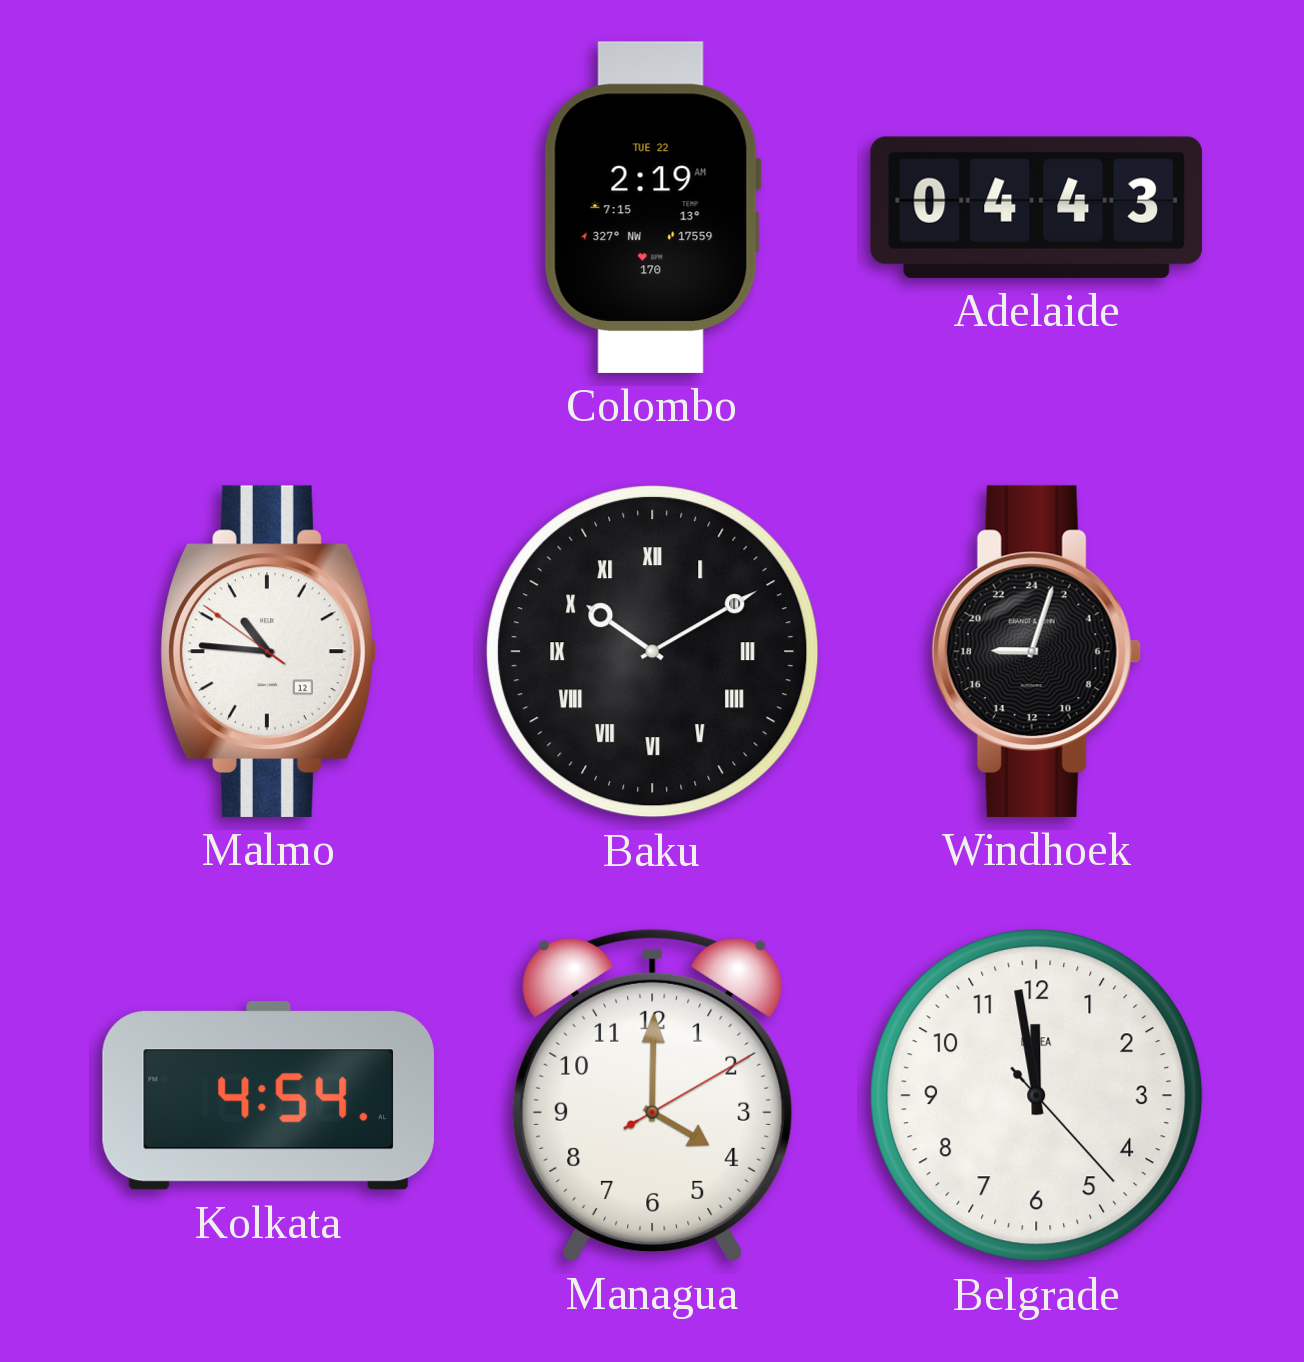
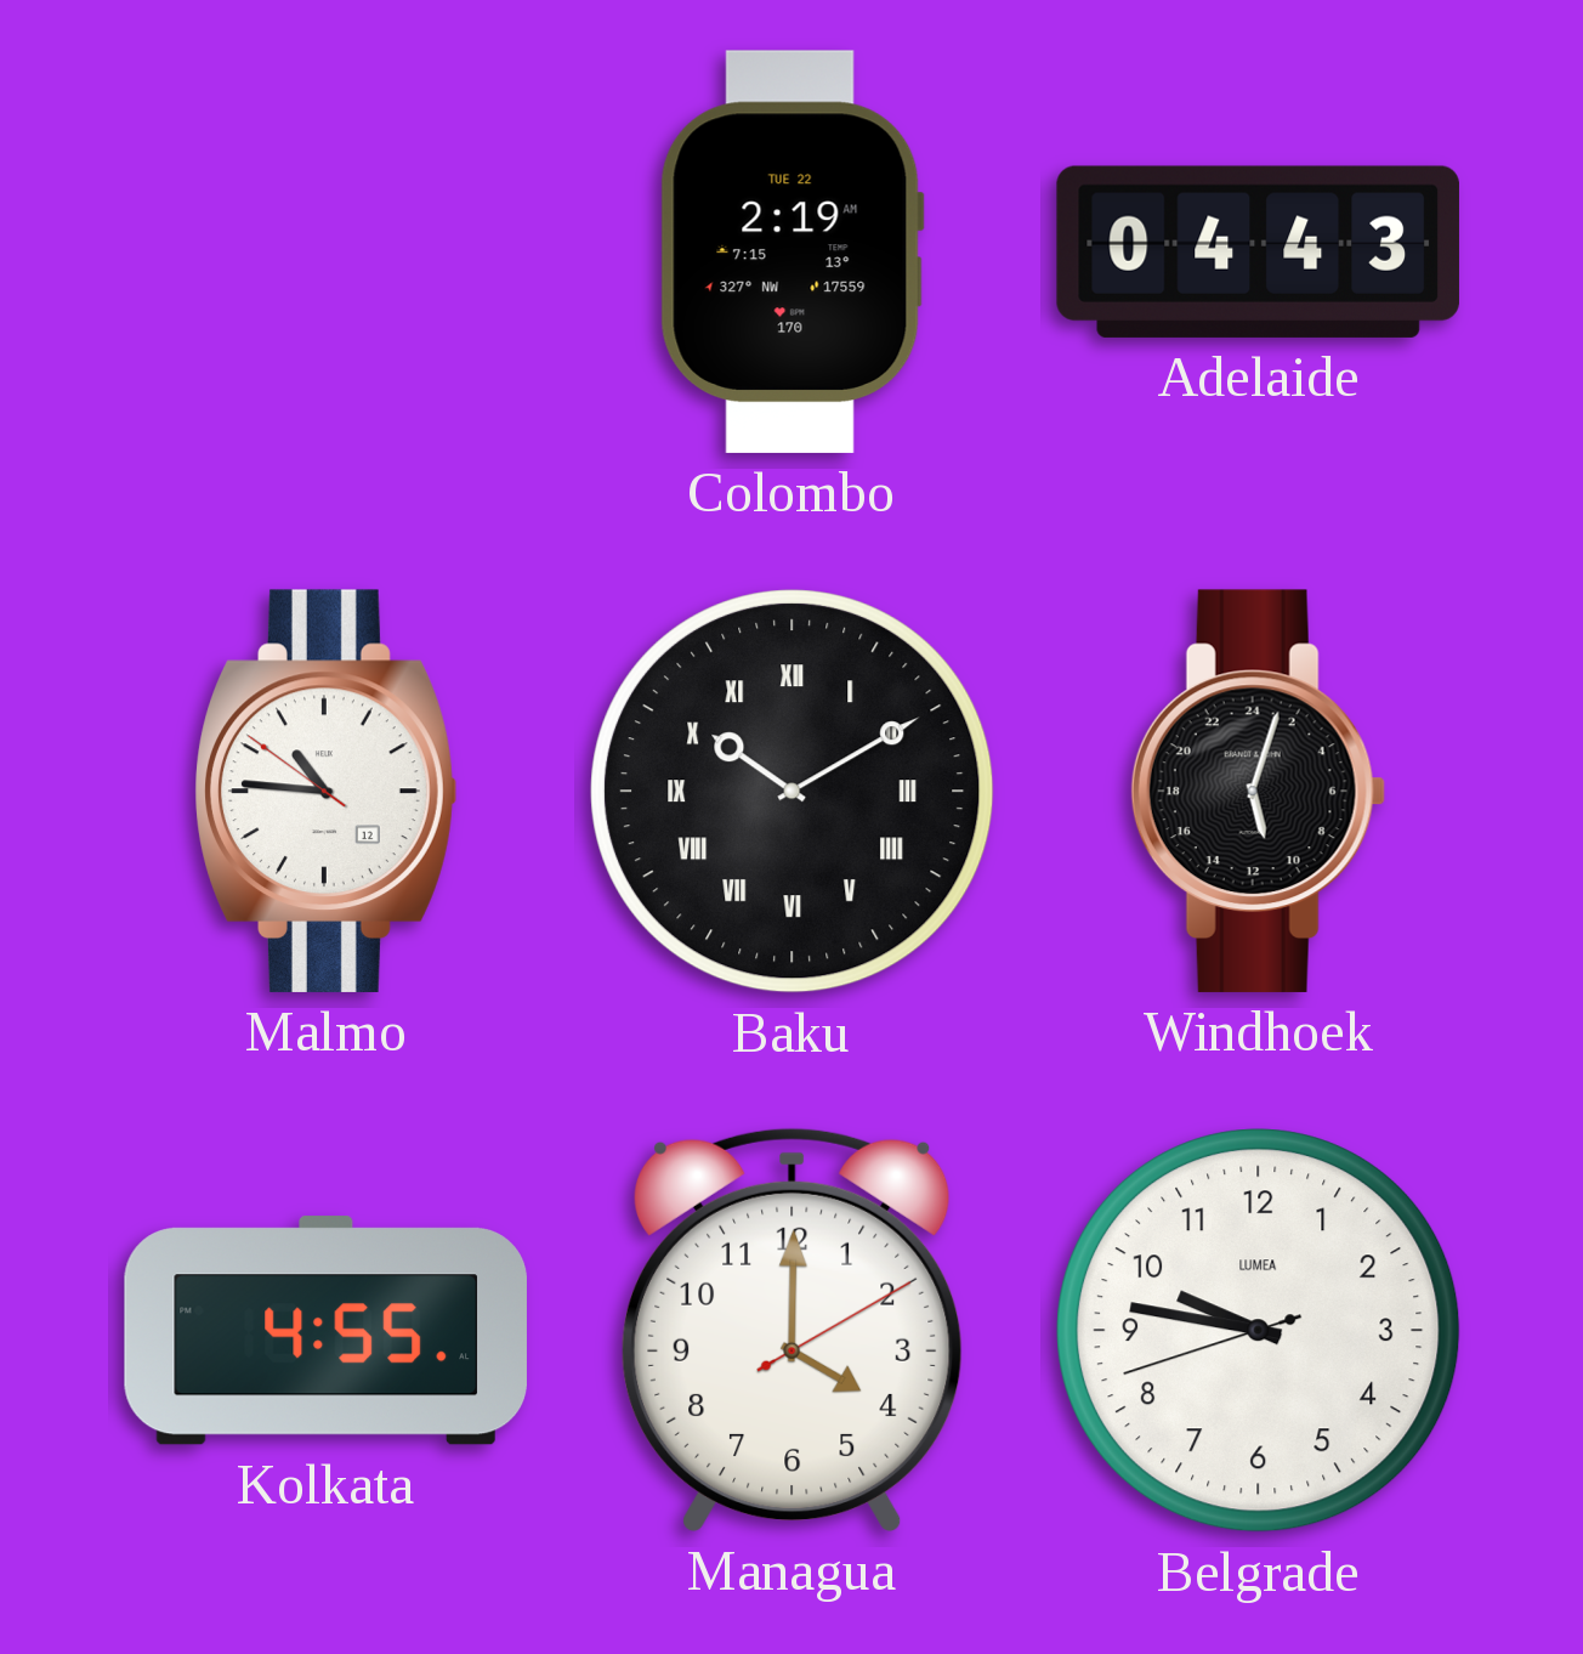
Windhoek: 18:03 -> 11:03
Kolkata: 4:54 -> 4:55
Belgrade: 11:58 -> 9:46
